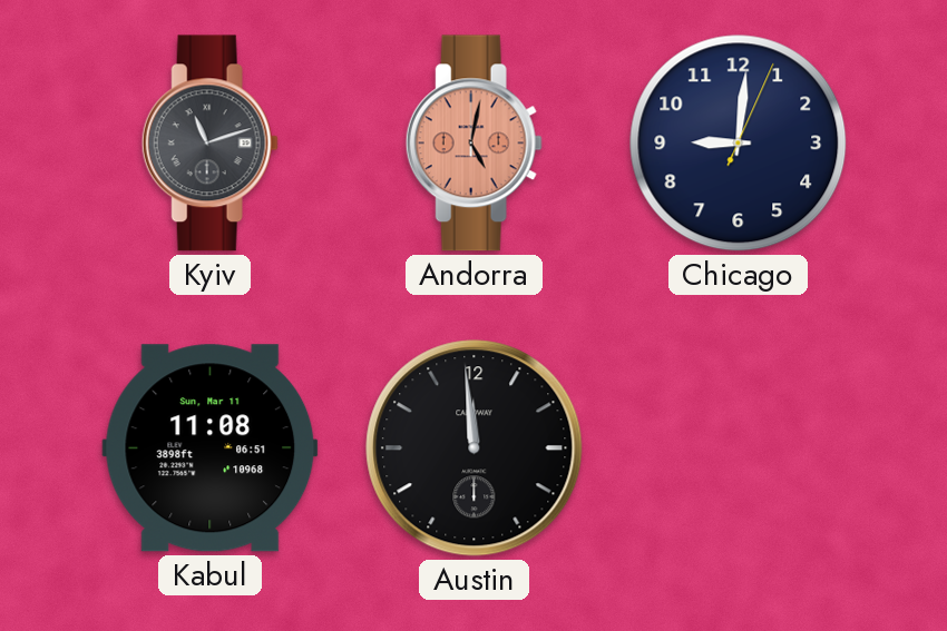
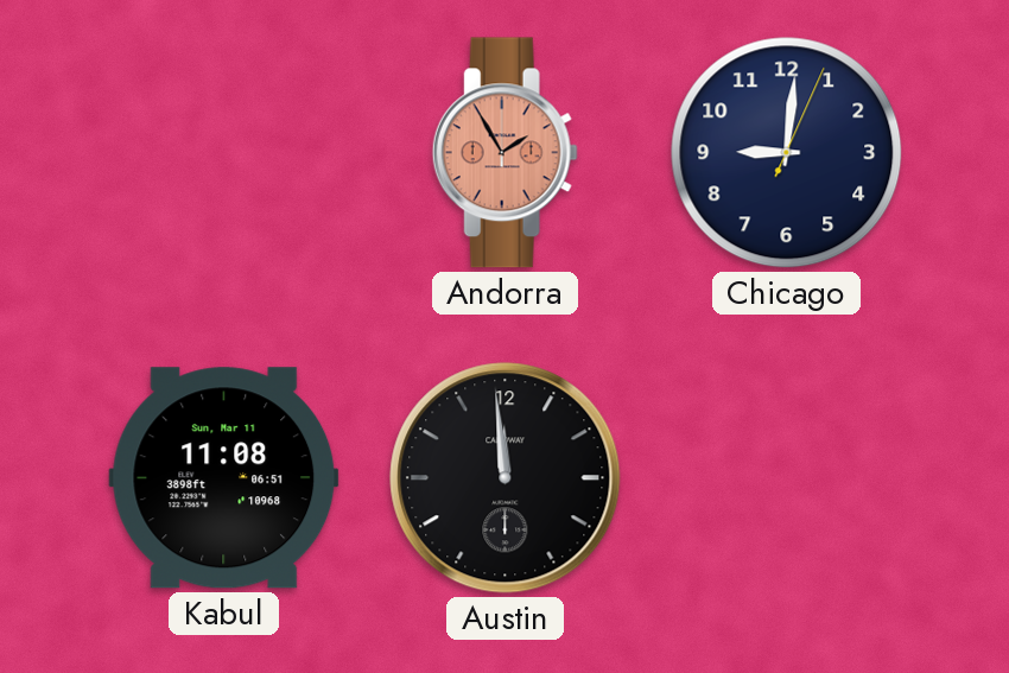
Kyiv: 11:12 -> none
Andorra: 5:02 -> 1:55
